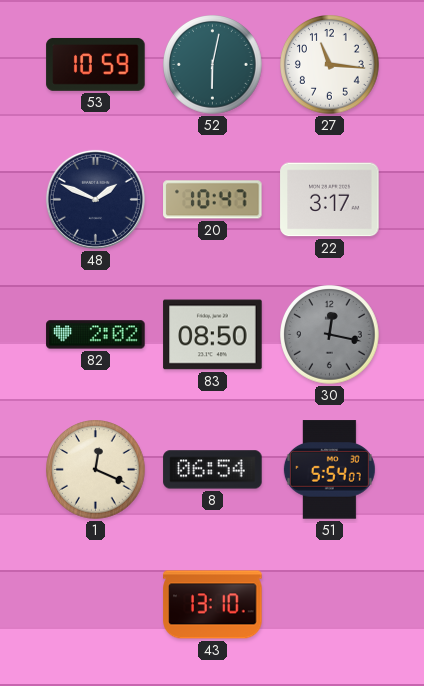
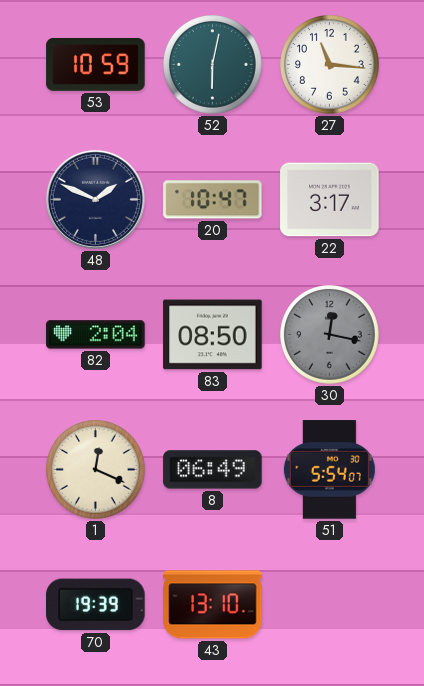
82: 2:02 -> 2:04
8: 06:54 -> 06:49
70: none -> 19:39
